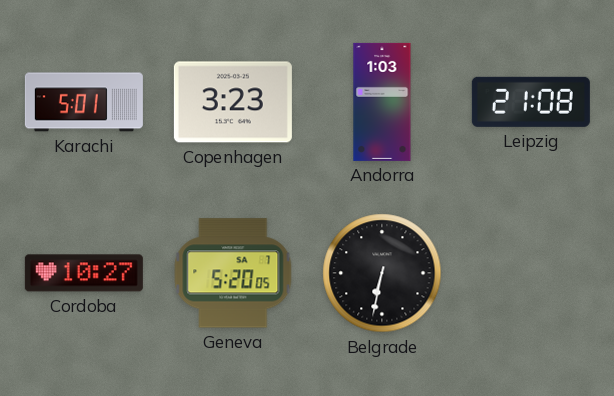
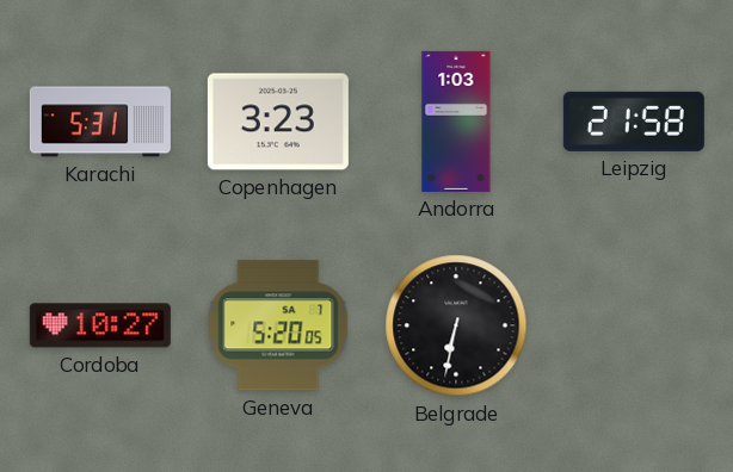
Karachi: 5:01 -> 5:31
Leipzig: 21:08 -> 21:58
